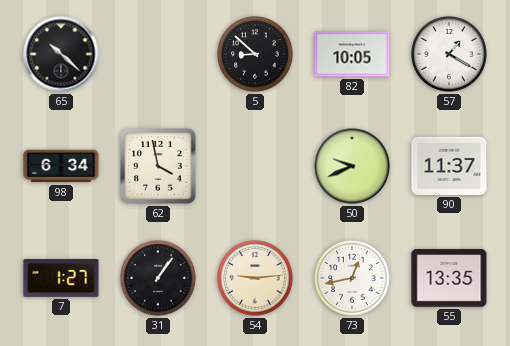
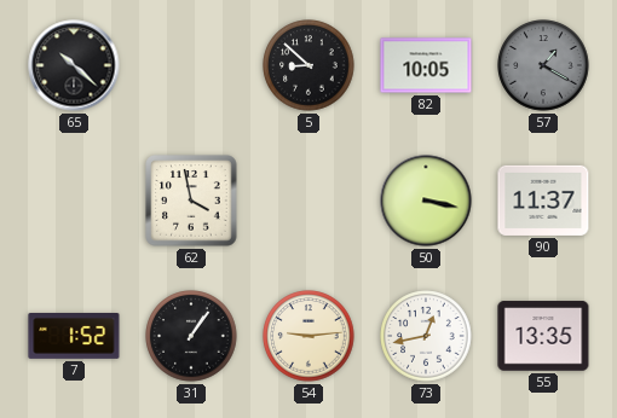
57 dial: white -> grey
98: 6:34 -> none
50: 9:41 -> 3:17
7: 1:27 -> 1:52
